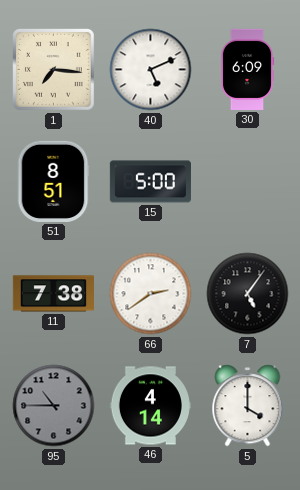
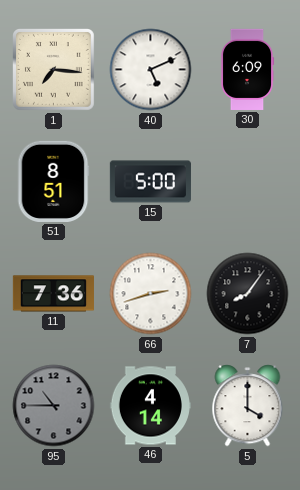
11: 7:38 -> 7:36
66: 2:39 -> 2:42
7: 5:06 -> 8:06
